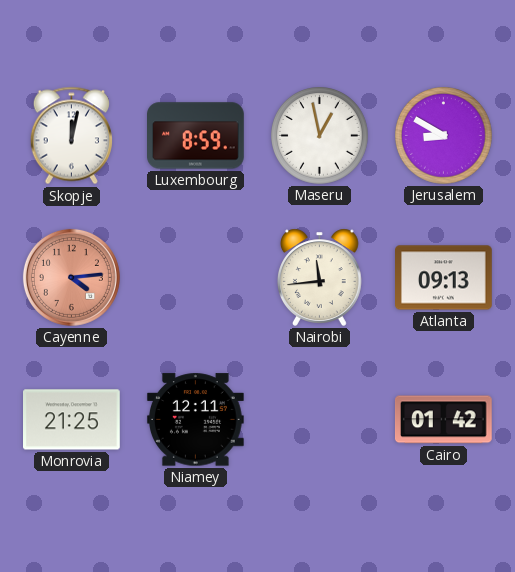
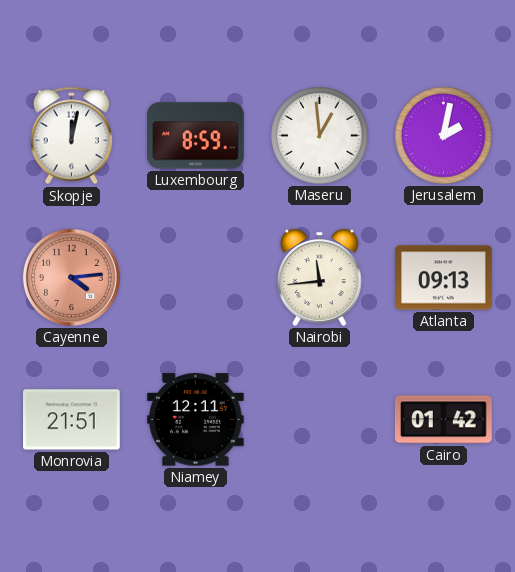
Maseru: 12:58 -> 12:59
Jerusalem: 8:50 -> 2:02
Monrovia: 21:25 -> 21:51
